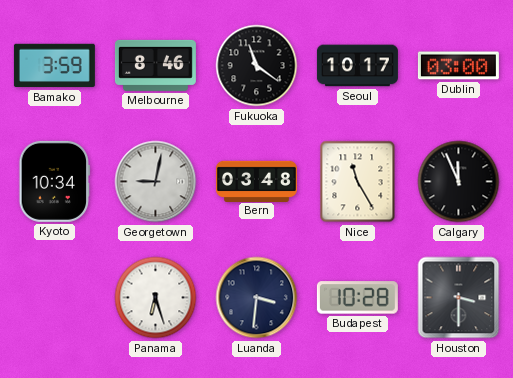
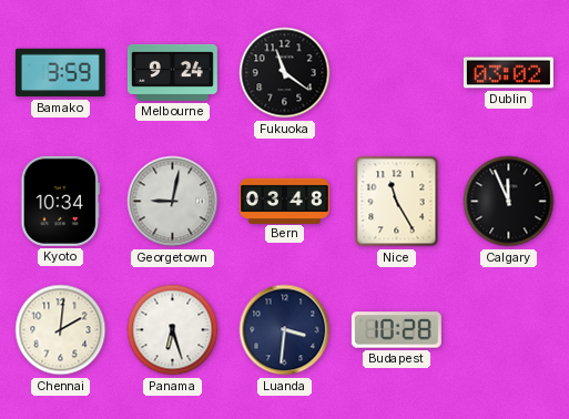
Melbourne: 8:46 -> 9:24
Seoul: 10:17 -> none
Dublin: 03:00 -> 03:02
Chennai: none -> 2:01
Houston: 3:30 -> none
